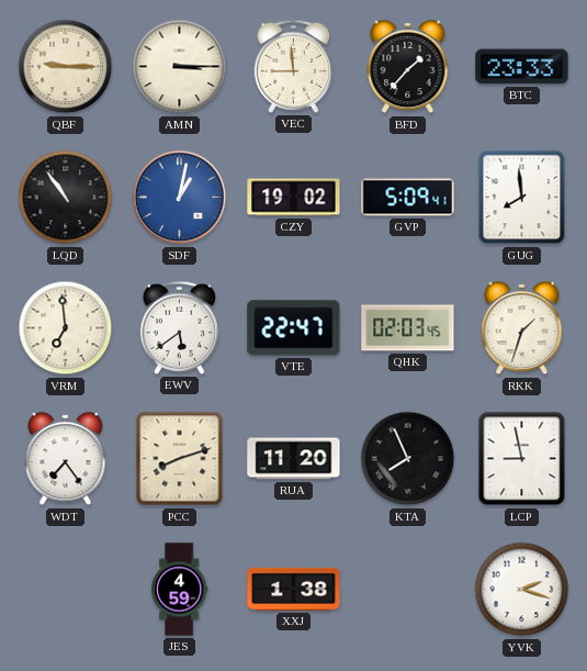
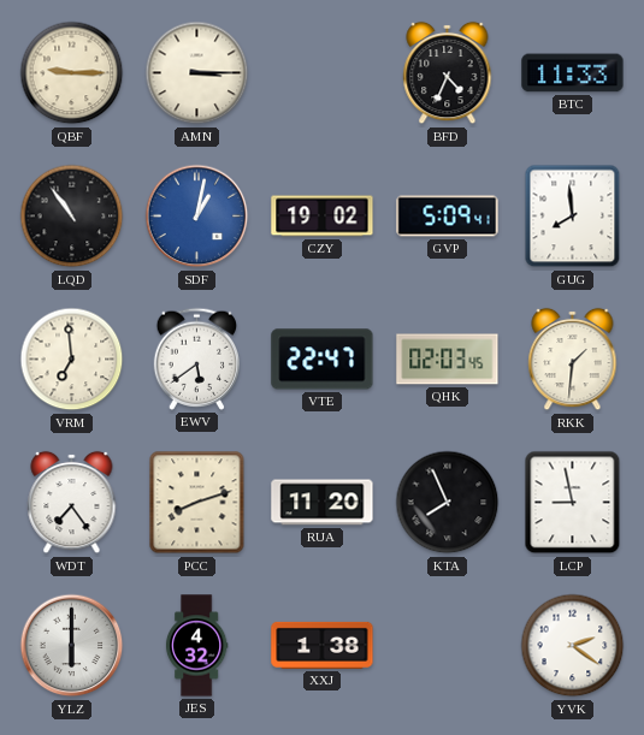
VEC: 8:59 -> none
BFD: 1:37 -> 4:34
BTC: 23:33 -> 11:33
RKK: 1:33 -> 1:31
YLZ: none -> 6:00
JES: 4:59 -> 4:32
YVK: 2:18 -> 2:21
